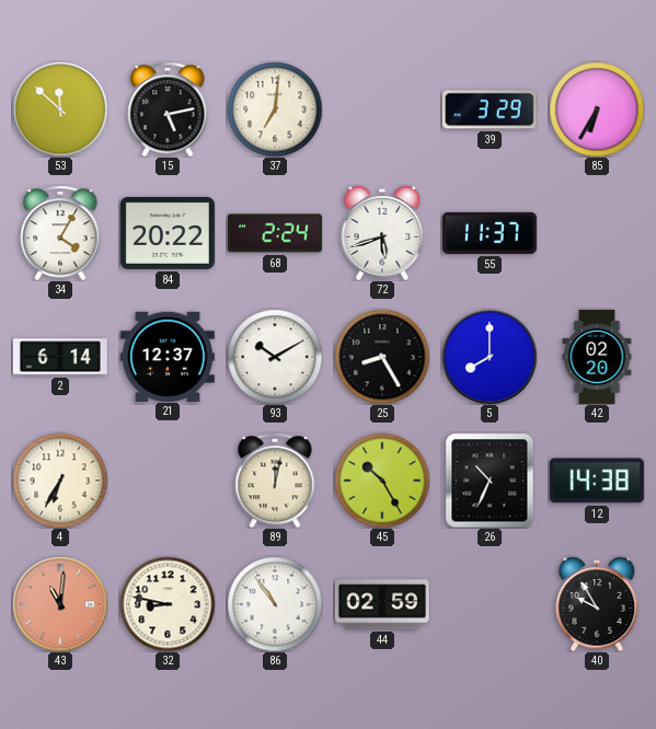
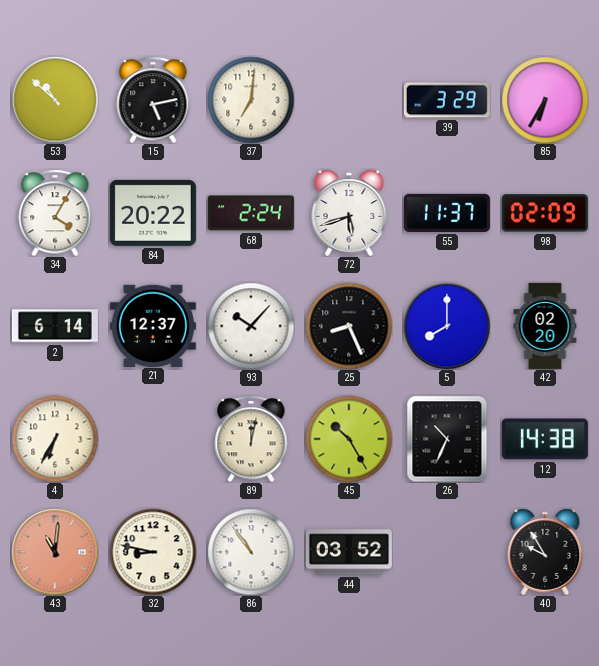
53: 11:52 -> 10:52
98: none -> 02:09
93: 10:10 -> 10:07
25: 8:25 -> 8:26
44: 02:59 -> 03:52
